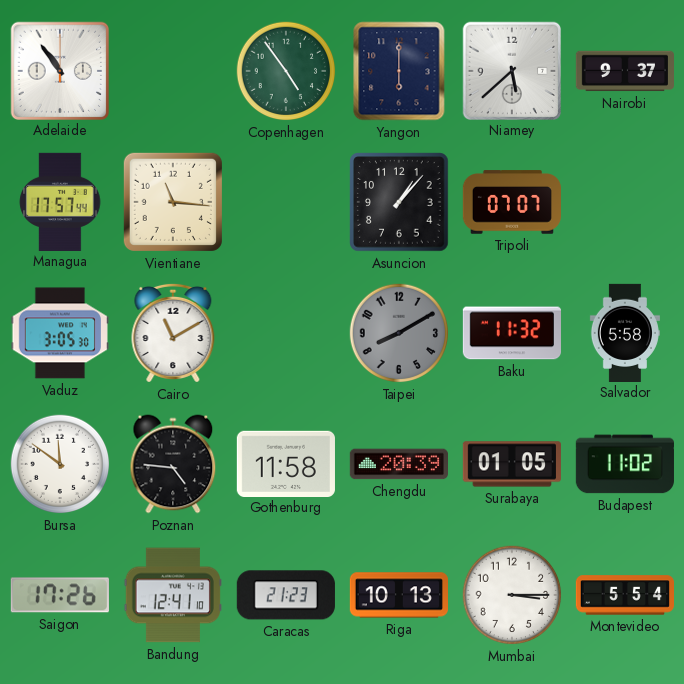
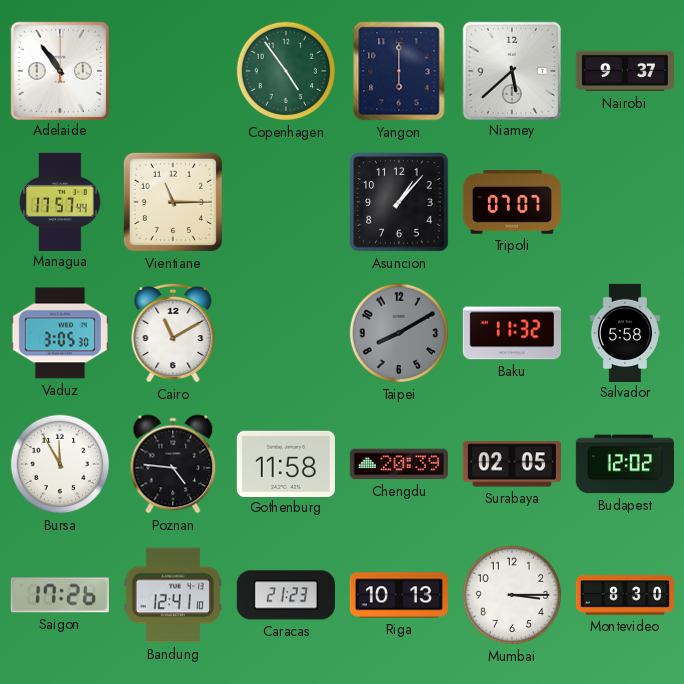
Vientiane: 11:16 -> 11:15
Bursa: 11:51 -> 11:55
Surabaya: 01:05 -> 02:05
Budapest: 11:02 -> 12:02
Montevideo: 5:54 -> 8:30
